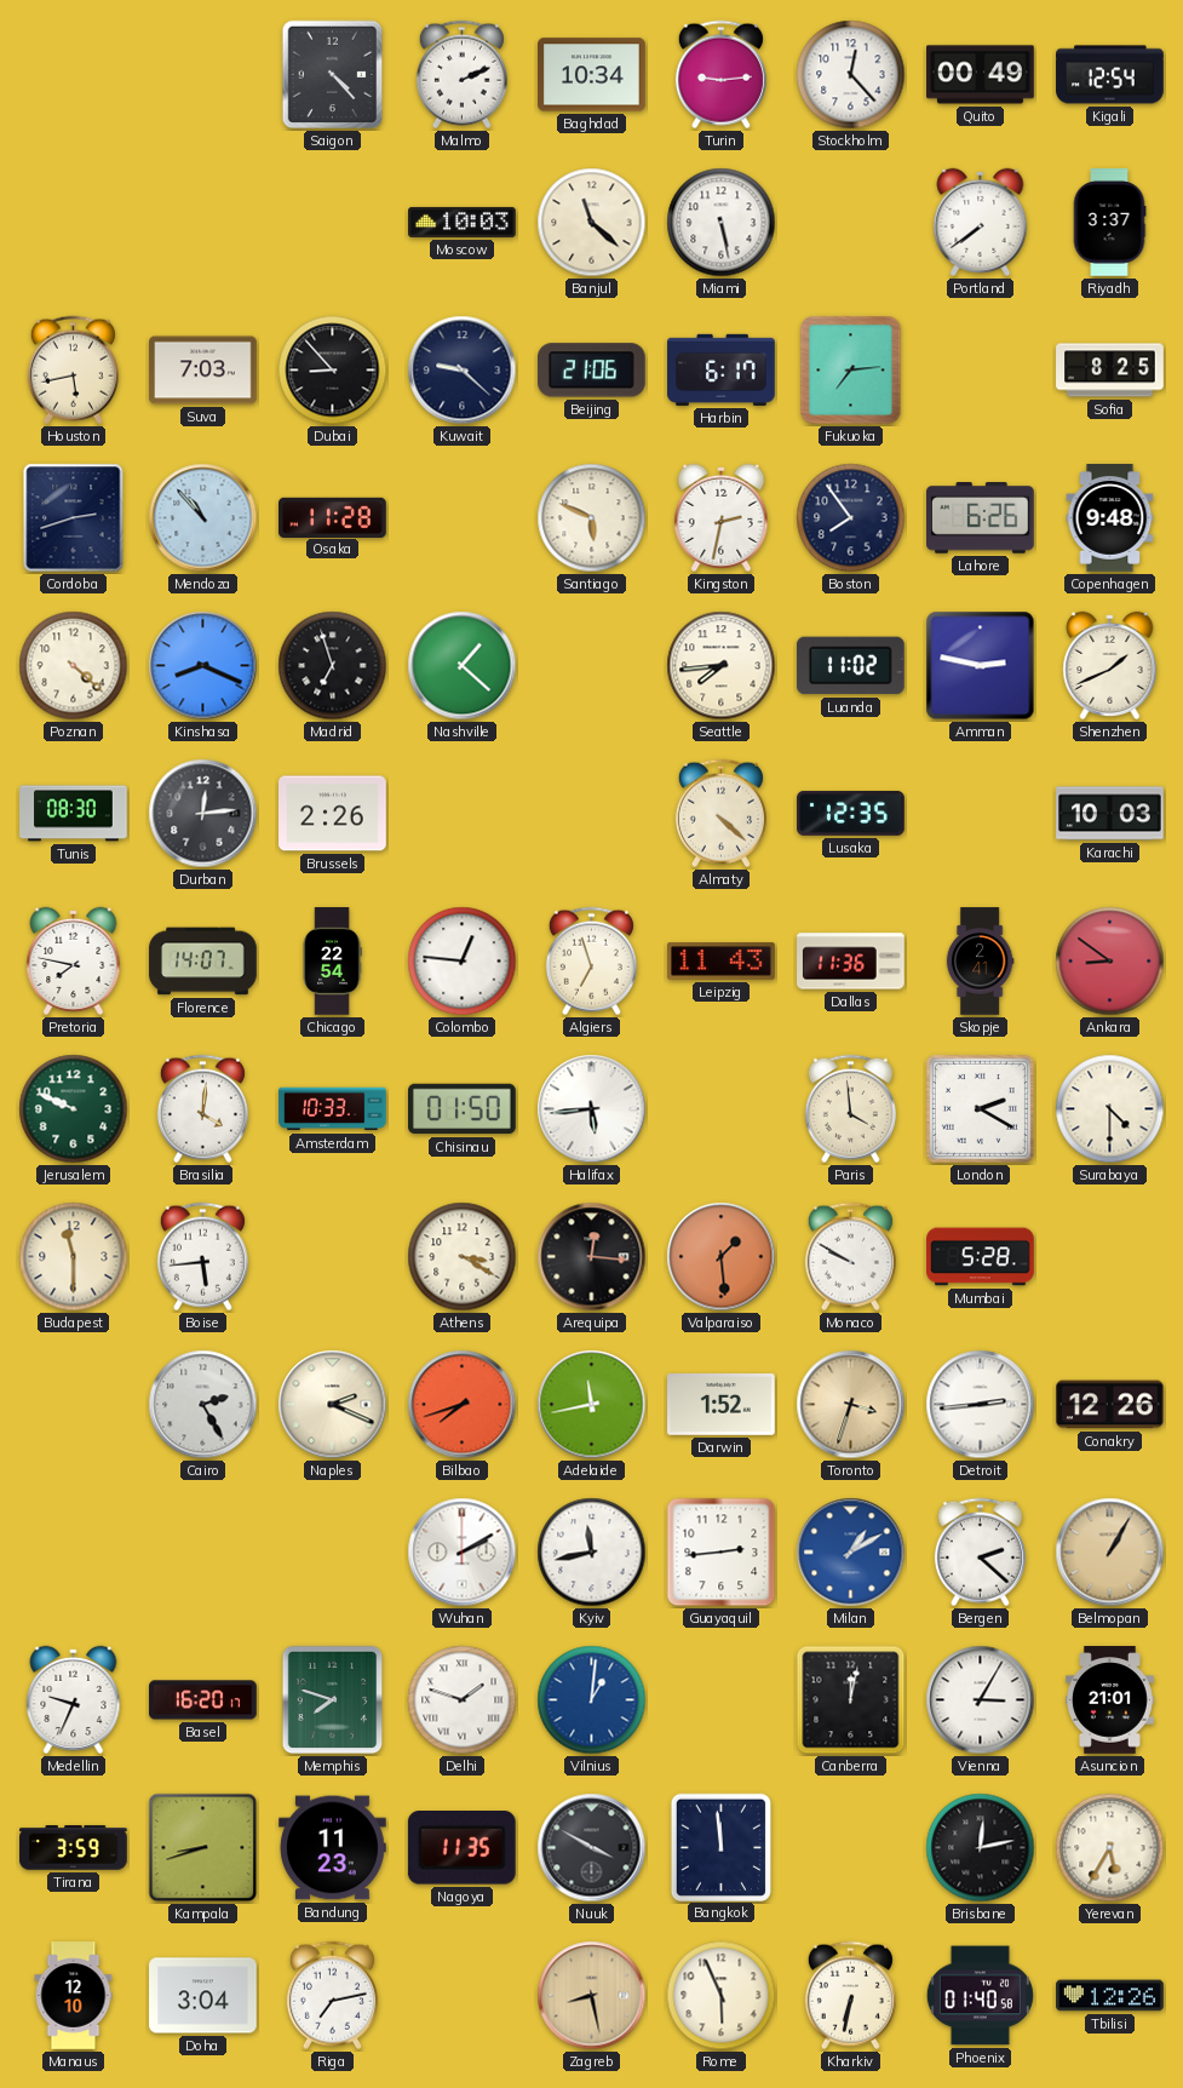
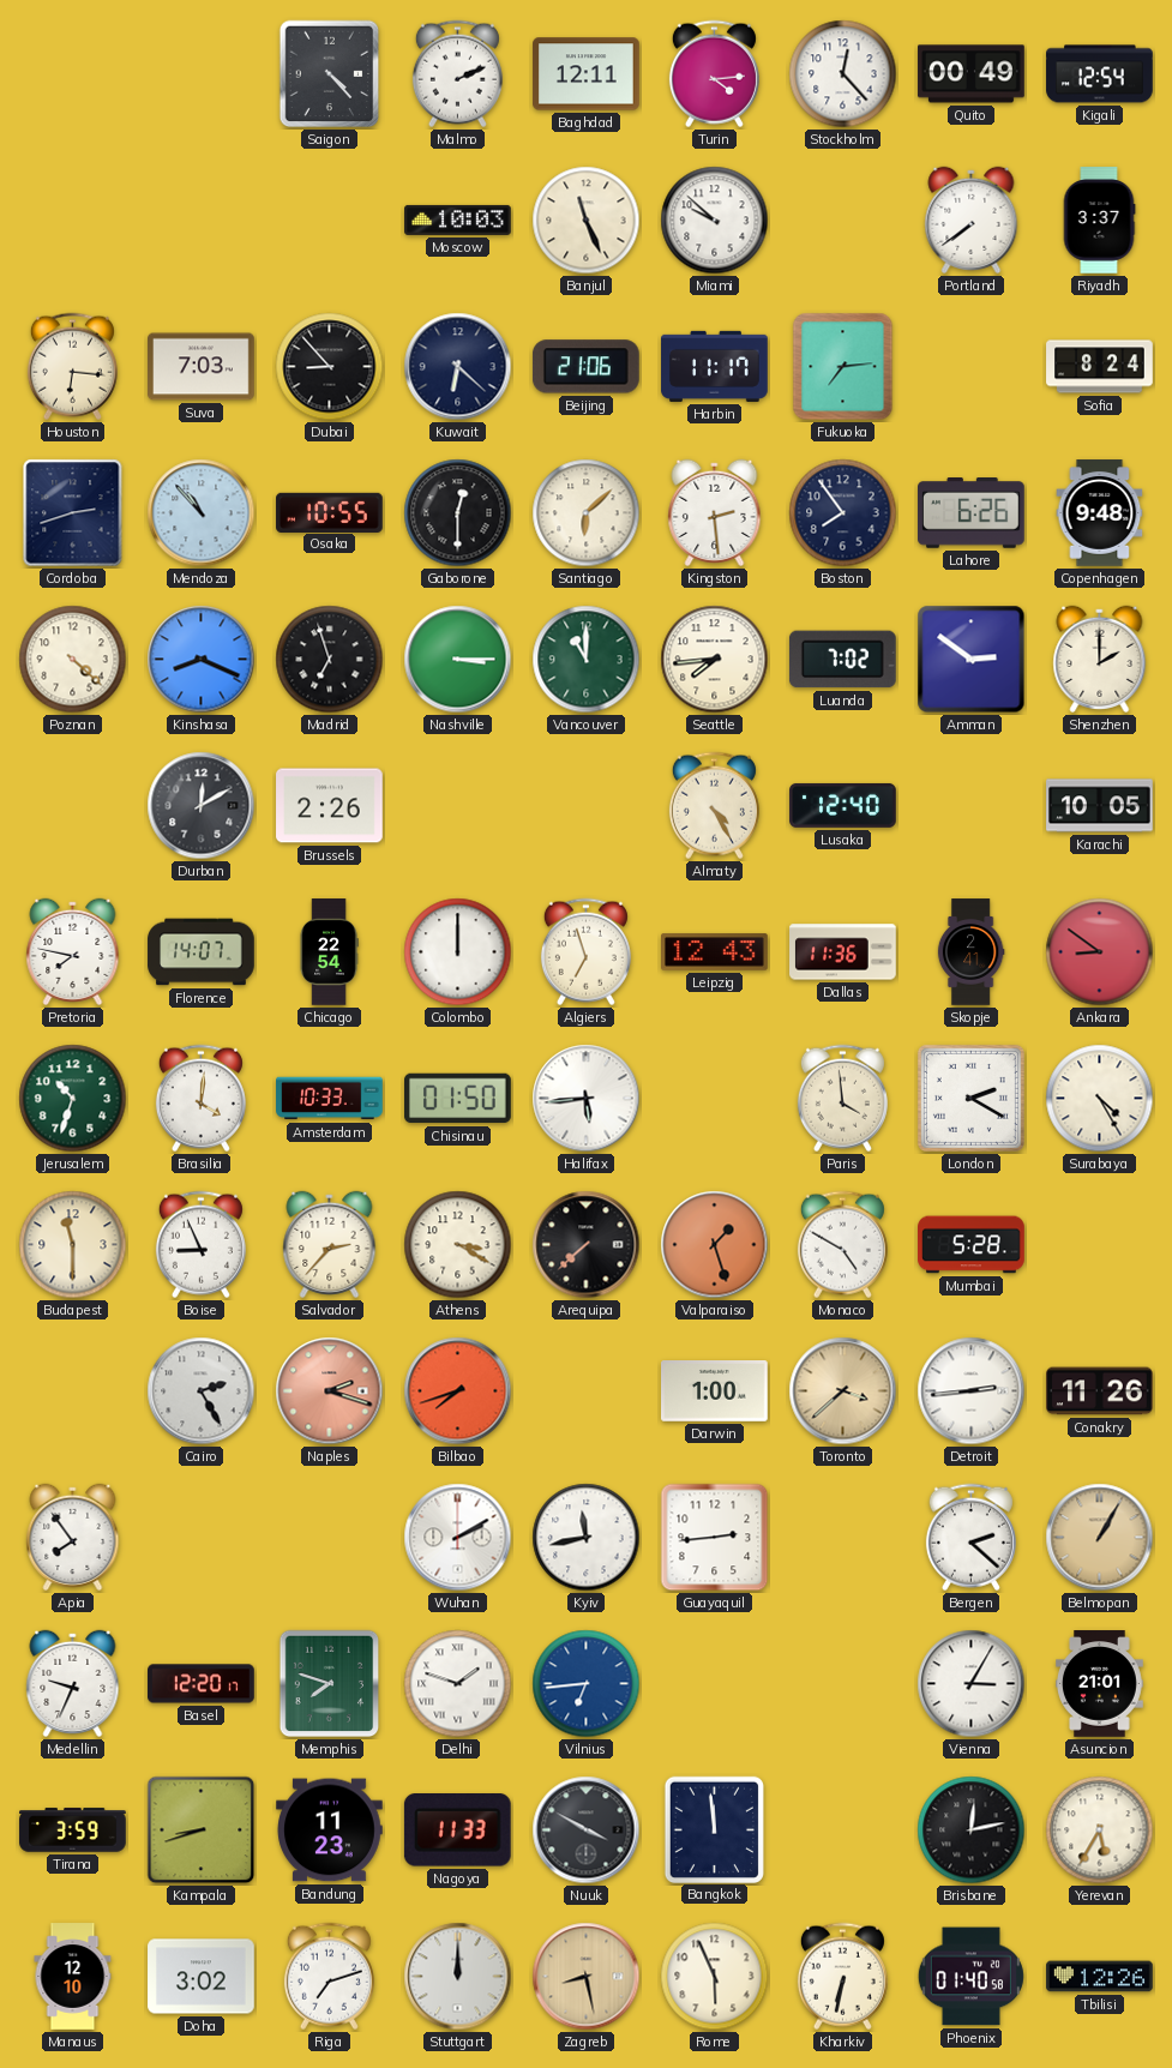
Baghdad: 10:34 -> 12:11
Turin: 9:14 -> 4:14
Banjul: 11:22 -> 11:26
Miami: 5:28 -> 9:52
Houston: 5:43 -> 6:16
Kuwait: 9:22 -> 6:22
Harbin: 6:17 -> 11:17
Sofia: 8:25 -> 8:24
Osaka: 11:28 -> 10:55
Gaborone: none -> 12:30
Santiago: 5:49 -> 6:08
Kingston: 2:32 -> 2:29
Nashville: 1:22 -> 3:15
Vancouver: none -> 11:00
Luanda: 11:02 -> 7:02
Amman: 2:47 -> 2:51
Shenzhen: 1:41 -> 2:00
Tunis: 08:30 -> none
Durban: 12:14 -> 12:10
Almaty: 4:22 -> 4:25
Lusaka: 12:35 -> 12:40
Karachi: 10:03 -> 10:05
Colombo: 12:46 -> 12:00
Leipzig: 11:43 -> 12:43
Jerusalem: 9:49 -> 10:33
Surabaya: 4:30 -> 4:25
Boise: 5:44 -> 8:56
Salvador: none -> 2:37
Arequipa: 12:16 -> 7:38
Valparaiso: 1:29 -> 1:27
Monaco: 9:50 -> 4:50
Naples: 2:19 -> 2:18
Naples dial: cream -> salmon
Adelaide: 11:43 -> none
Darwin: 1:52 -> 1:00
Toronto: 3:33 -> 3:38
Conakry: 12:26 -> 11:26
Apia: none -> 7:54
Milan: 1:10 -> none
Basel: 16:20 -> 12:20
Vilnius: 1:01 -> 6:44
Canberra: 12:02 -> none
Nagoya: 11:35 -> 11:33
Doha: 3:04 -> 3:02
Riga: 7:13 -> 7:12
Stuttgart: none -> 12:00
